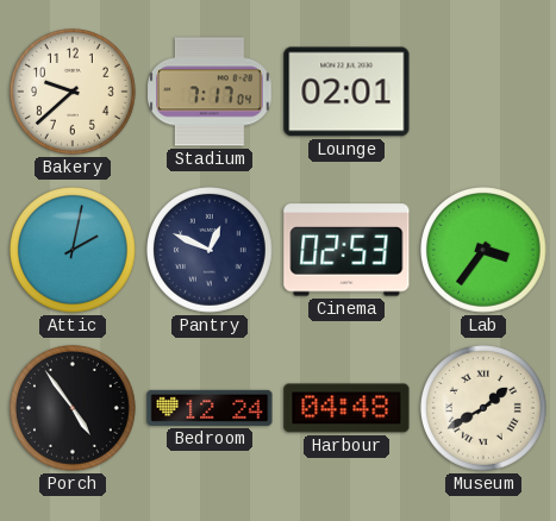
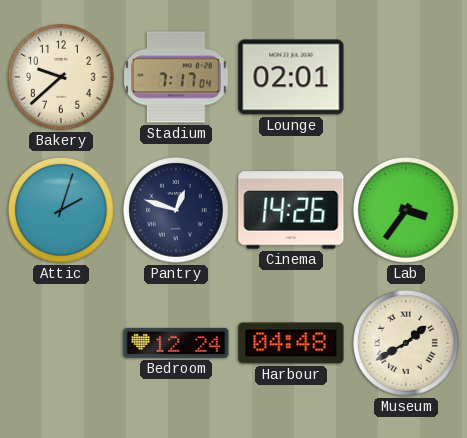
Attic: 2:02 -> 2:03
Pantry: 12:49 -> 12:48
Cinema: 02:53 -> 14:26
Porch: 4:54 -> none
